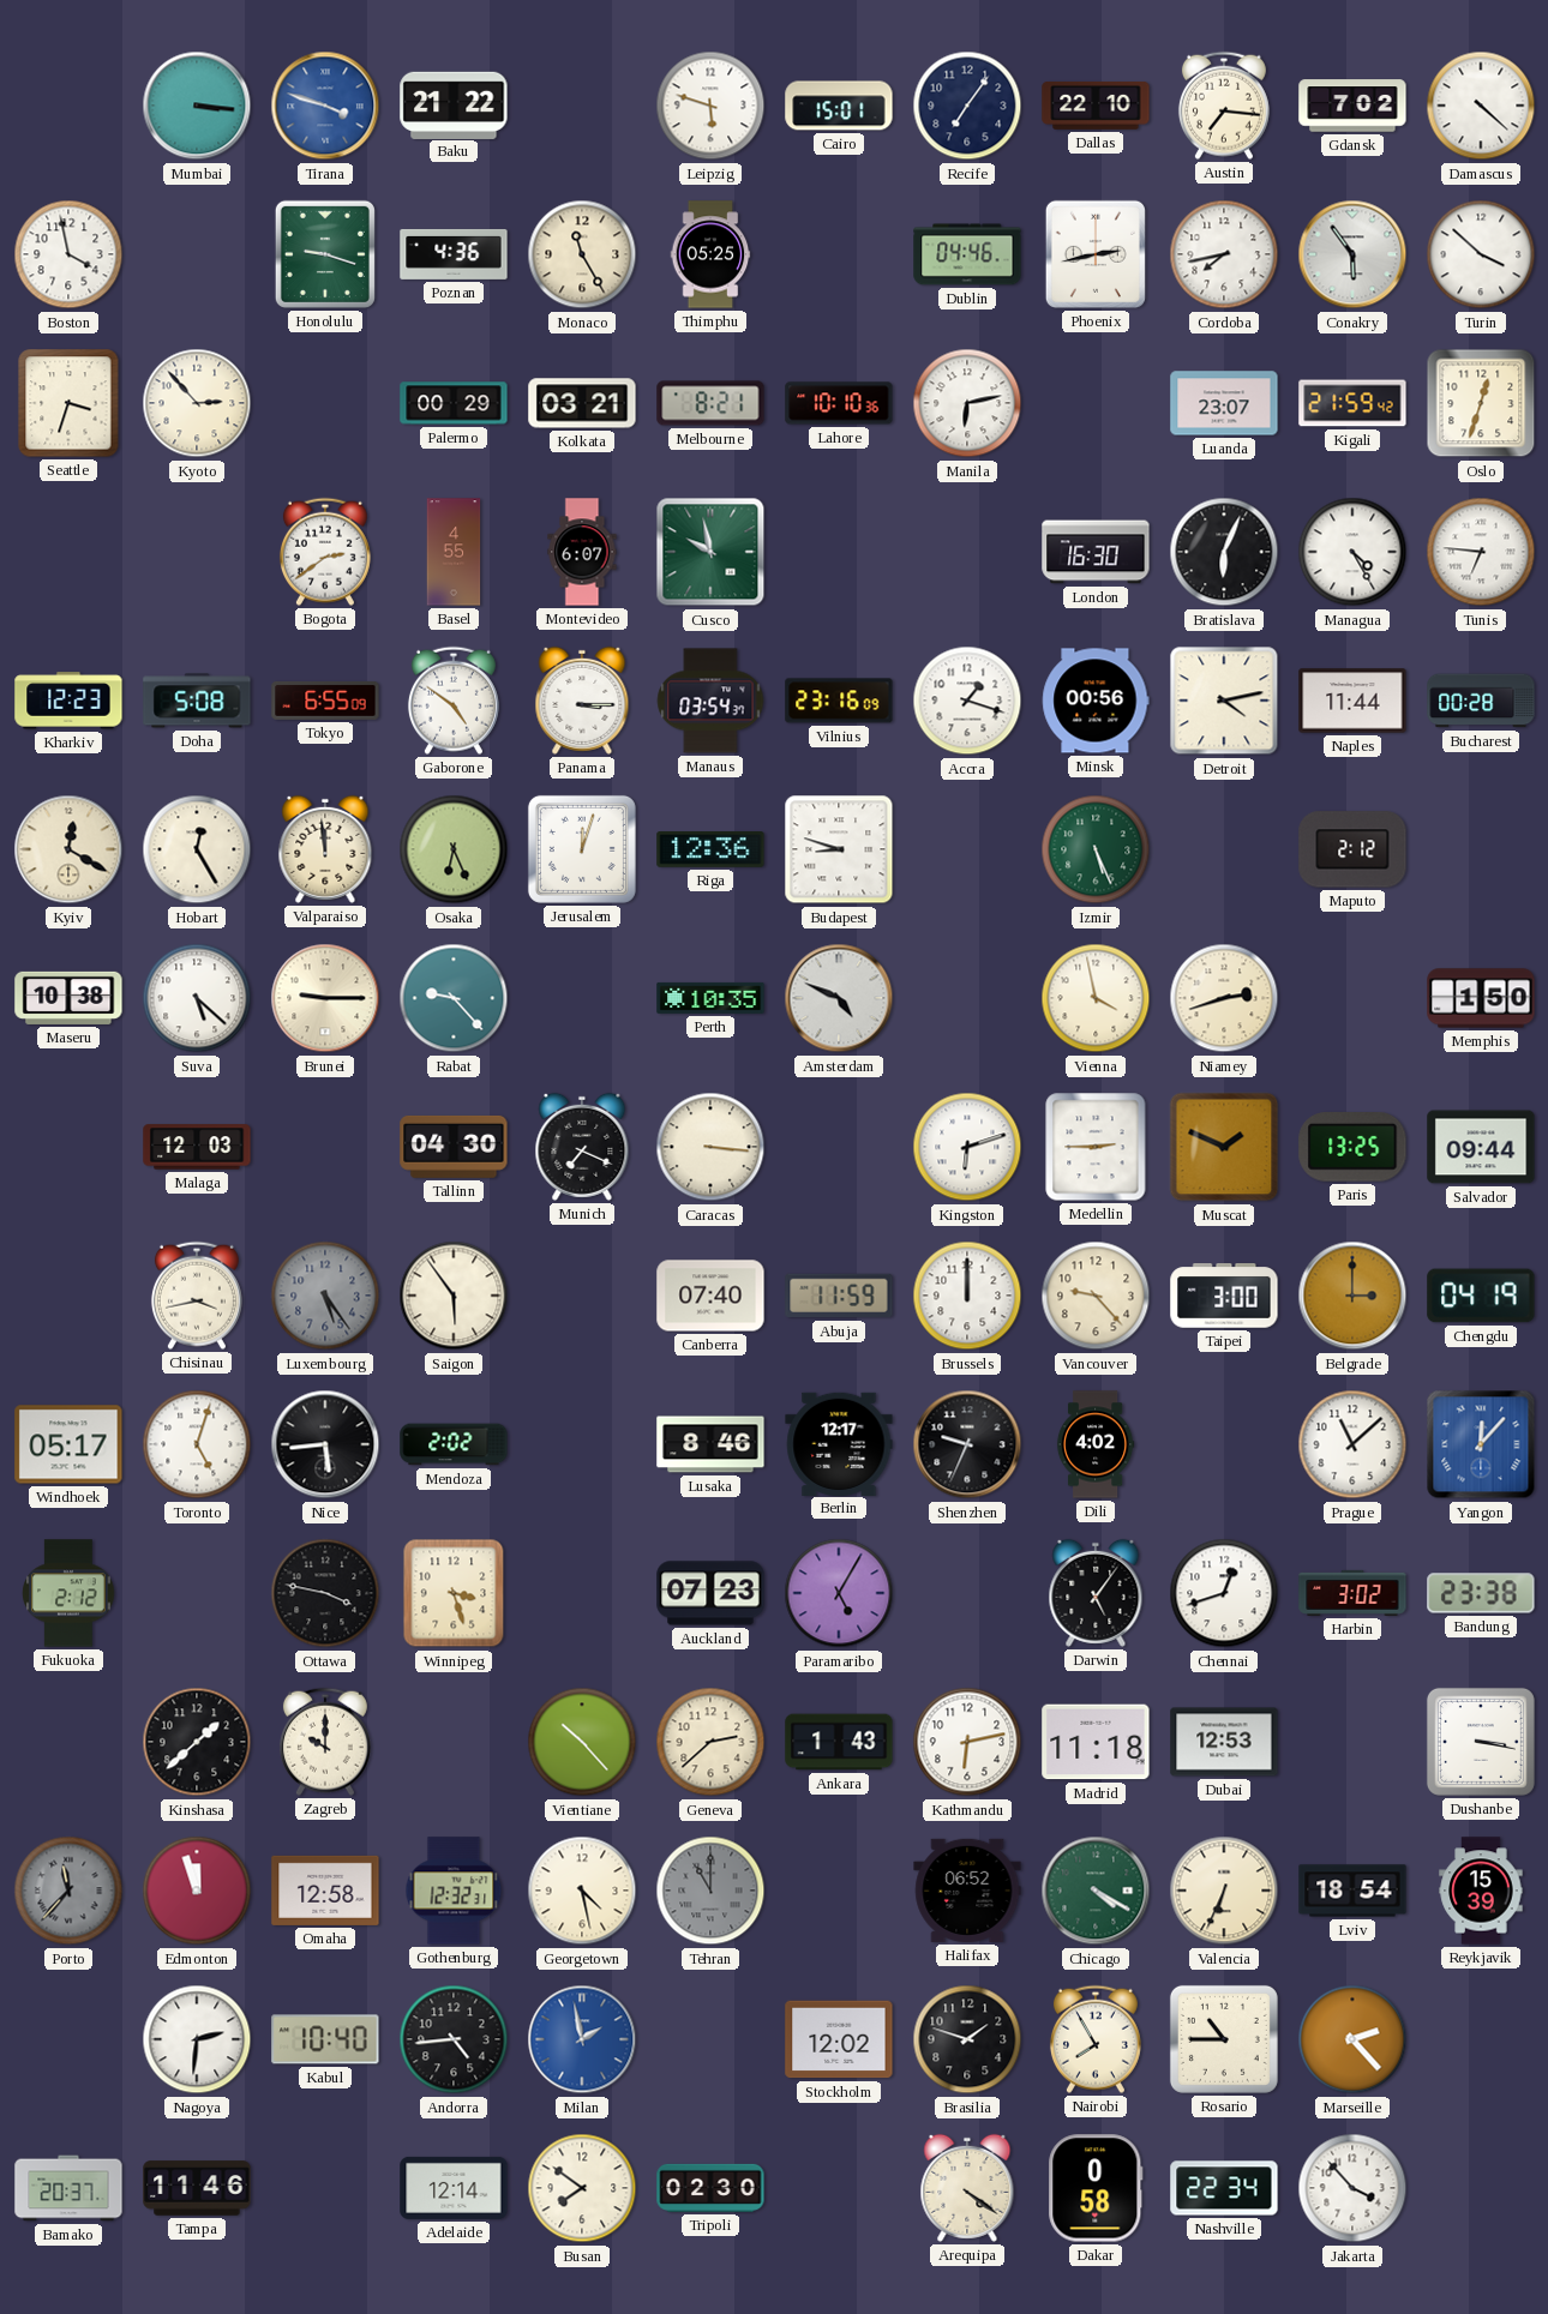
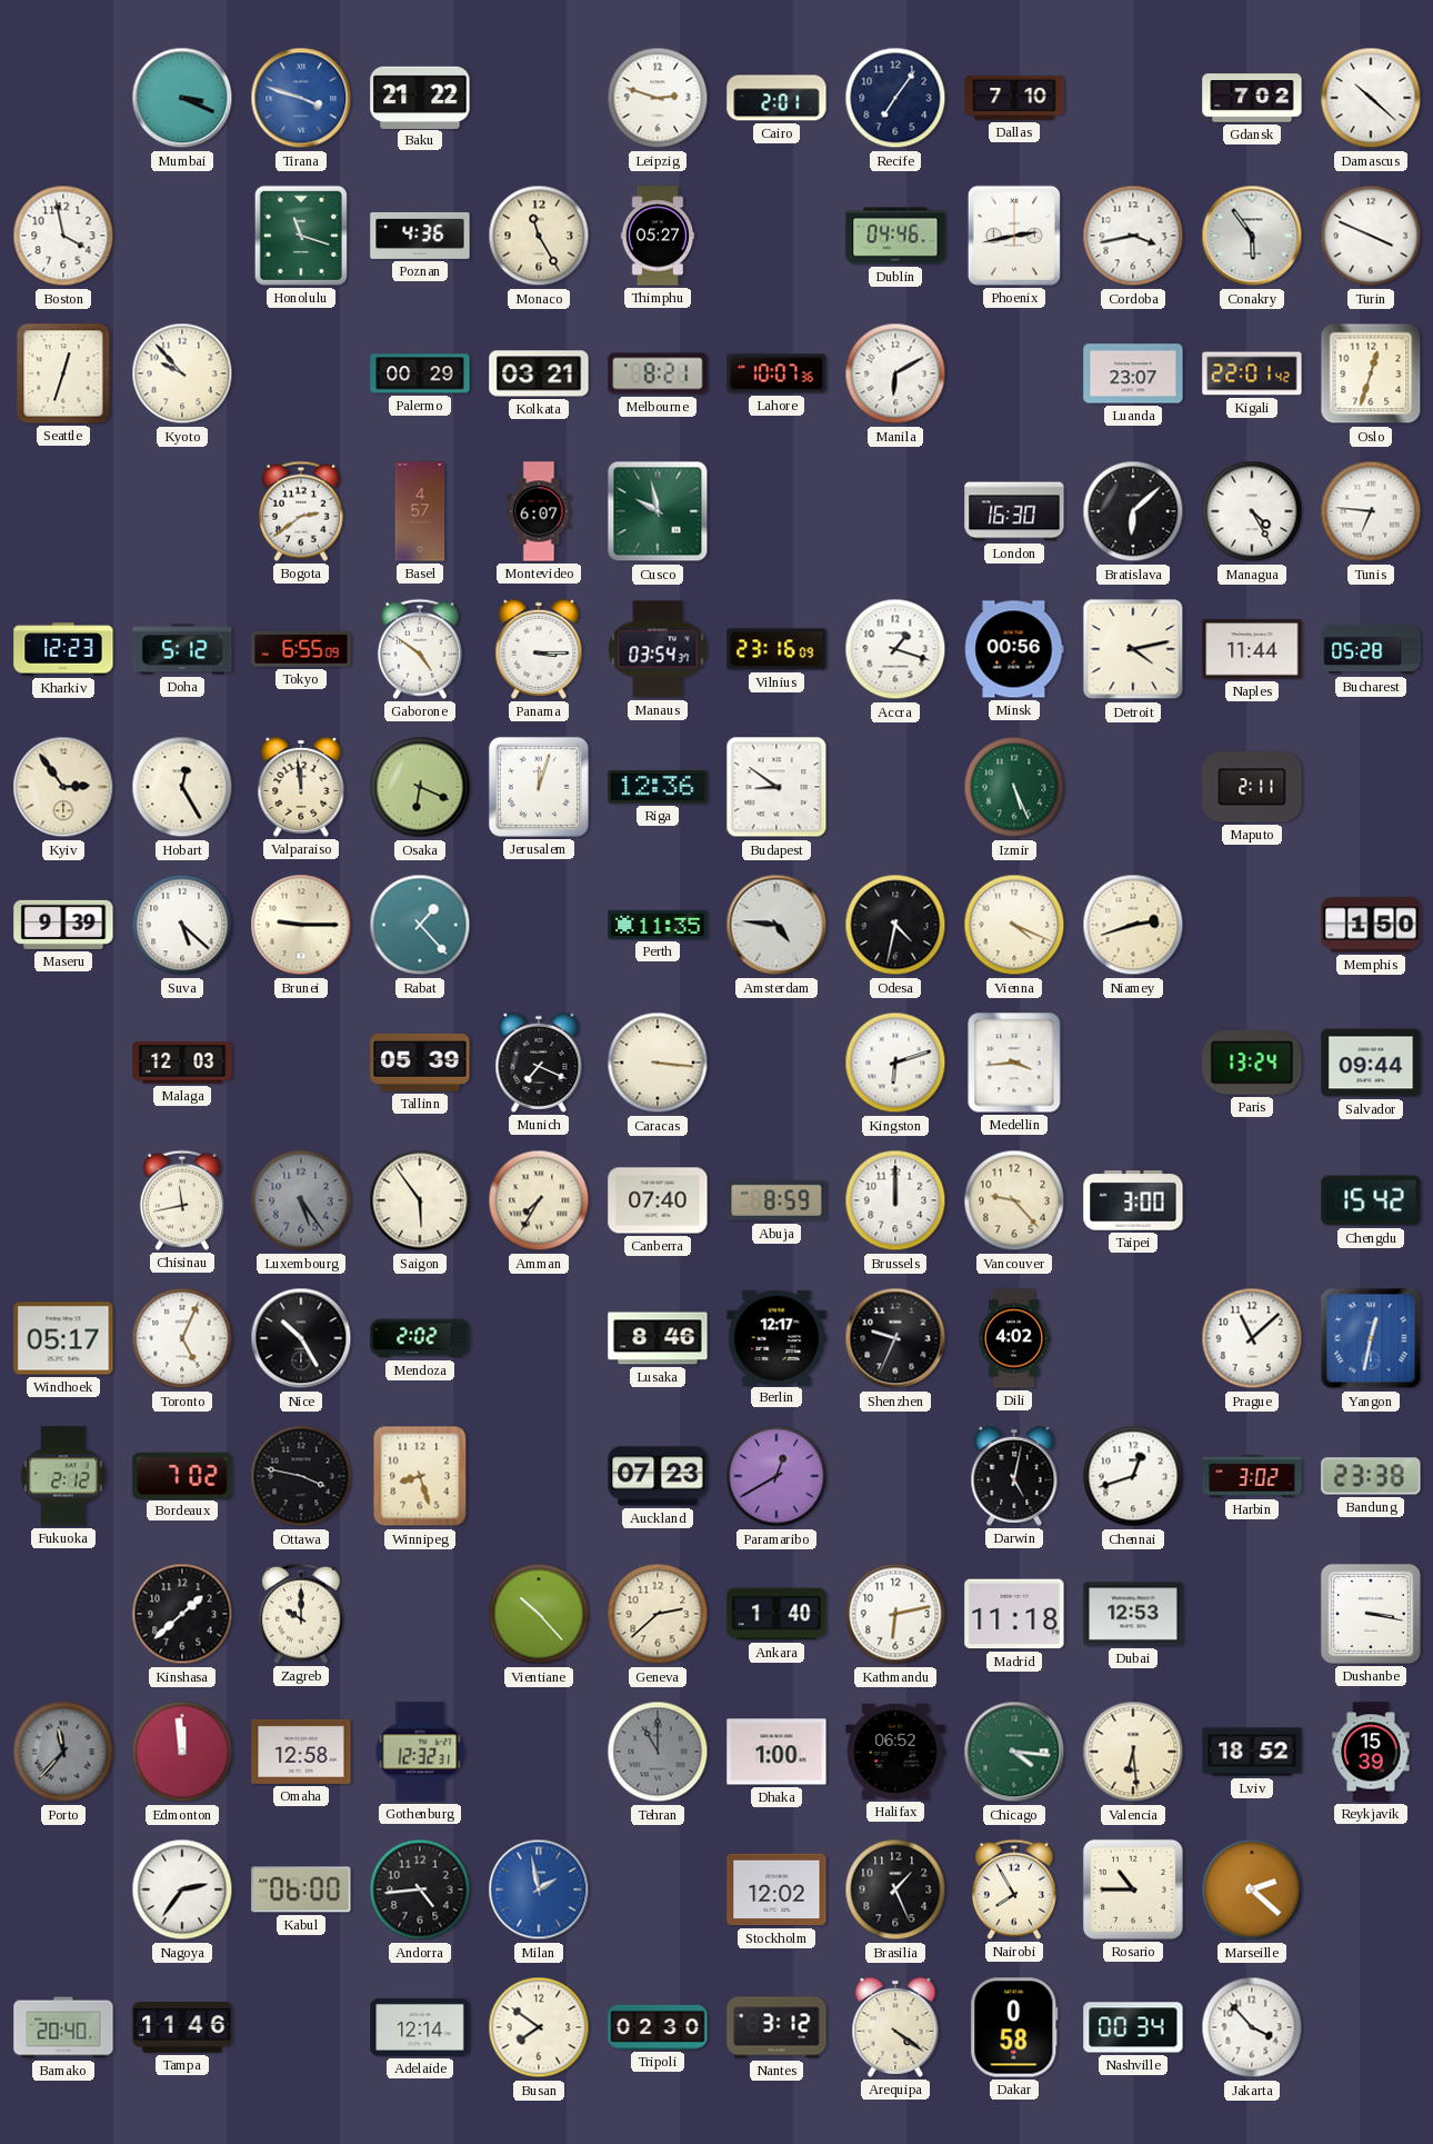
Mumbai: 3:16 -> 3:19
Leipzig: 5:48 -> 2:48
Cairo: 15:01 -> 2:01
Dallas: 22:10 -> 7:10
Austin: 7:16 -> none
Damascus: 4:22 -> 10:22
Honolulu: 9:18 -> 11:18
Thimphu: 05:25 -> 05:27
Cordoba: 7:43 -> 3:43
Turin: 3:52 -> 3:49
Seattle: 3:33 -> 12:33
Kyoto: 2:53 -> 9:53
Lahore: 10:10 -> 10:07
Manila: 6:13 -> 6:10
Kigali: 21:59 -> 22:01
Basel: 4:55 -> 4:57
Bratislava: 6:04 -> 6:08
Doha: 5:08 -> 5:12
Bucharest: 00:28 -> 05:28
Kyiv: 12:20 -> 2:54
Osaka: 6:26 -> 6:19
Budapest: 8:48 -> 8:51
Maputo: 2:12 -> 2:11
Maseru: 10:38 -> 9:39
Rabat: 9:23 -> 1:23
Perth: 10:35 -> 11:35
Amsterdam: 4:49 -> 4:46
Odesa: none -> 4:32
Vienna: 3:58 -> 4:19
Tallinn: 04:30 -> 05:39
Medellin: 2:45 -> 3:44
Muscat: 1:49 -> none
Paris: 13:25 -> 13:24
Chisinau: 3:43 -> 11:43
Amman: none -> 7:35
Abuja: 11:59 -> 8:59
Belgrade: 3:00 -> none
Chengdu: 04:19 -> 15:42
Toronto: 5:03 -> 5:04
Nice: 5:44 -> 10:25
Yangon: 12:07 -> 12:32
Bordeaux: none -> 7:02
Winnipeg: 3:27 -> 8:27
Paramaribo: 5:05 -> 12:40
Darwin: 5:06 -> 5:02
Ankara: 1:43 -> 1:40
Edmonton: 11:57 -> 11:59
Georgetown: 4:28 -> none
Dhaka: none -> 1:00
Chicago: 4:20 -> 4:16
Valencia: 6:34 -> 6:29
Lviv: 18:54 -> 18:52
Nagoya: 2:31 -> 2:36
Kabul: 10:40 -> 06:00
Brasilia: 1:48 -> 1:26
Marseille: 2:23 -> 2:22
Bamako: 20:37 -> 20:40
Nantes: none -> 3:12
Nashville: 22:34 -> 00:34
